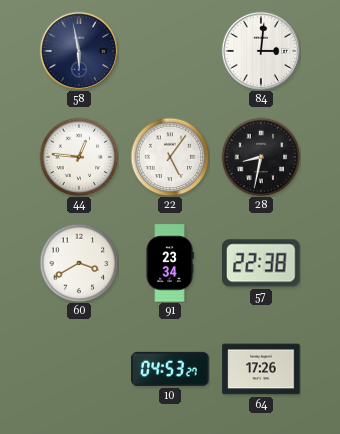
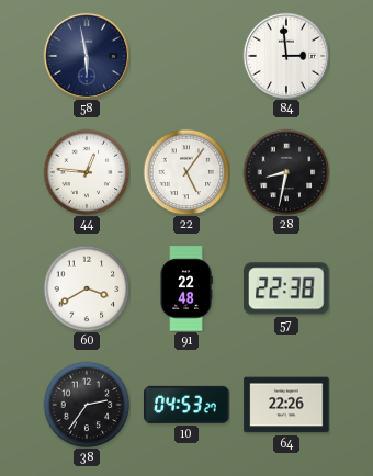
84: 3:01 -> 2:59
91: 23:34 -> 22:48
38: none -> 2:36
64: 17:26 -> 22:26
